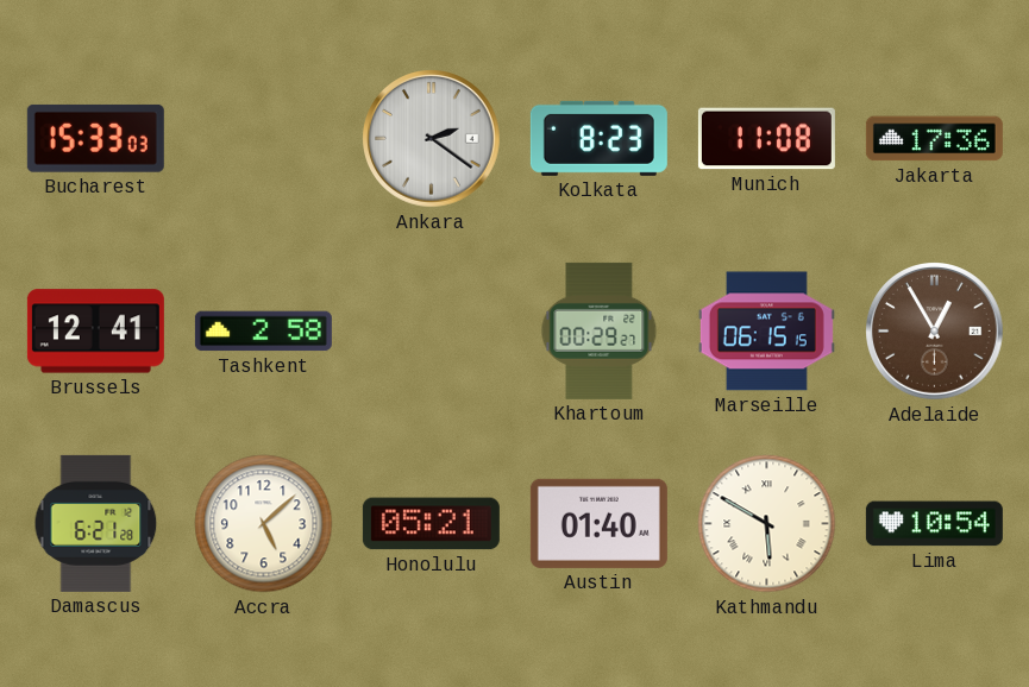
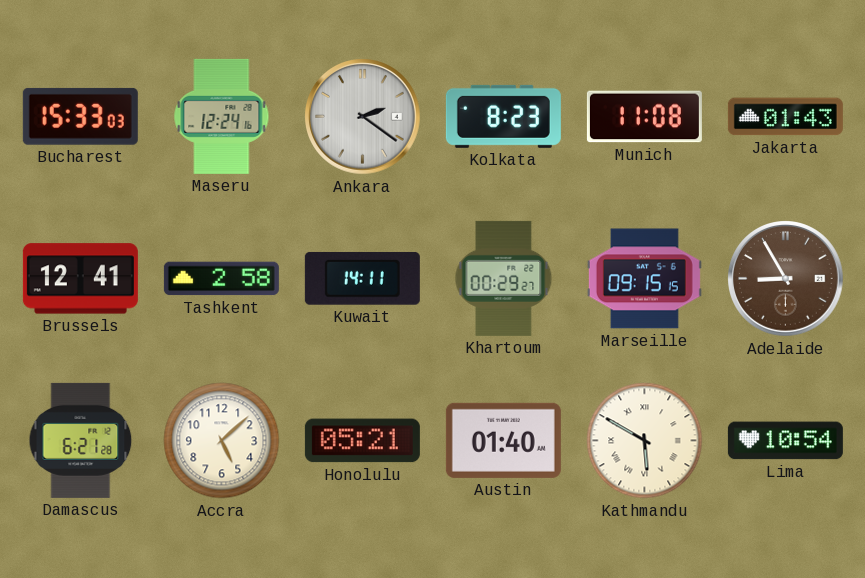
Maseru: none -> 12:24
Jakarta: 17:36 -> 01:43
Kuwait: none -> 14:11
Marseille: 06:15 -> 09:15
Adelaide: 12:55 -> 8:55
